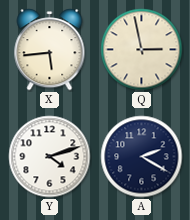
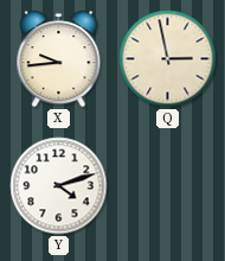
X: 5:44 -> 9:44
A: 2:20 -> none
